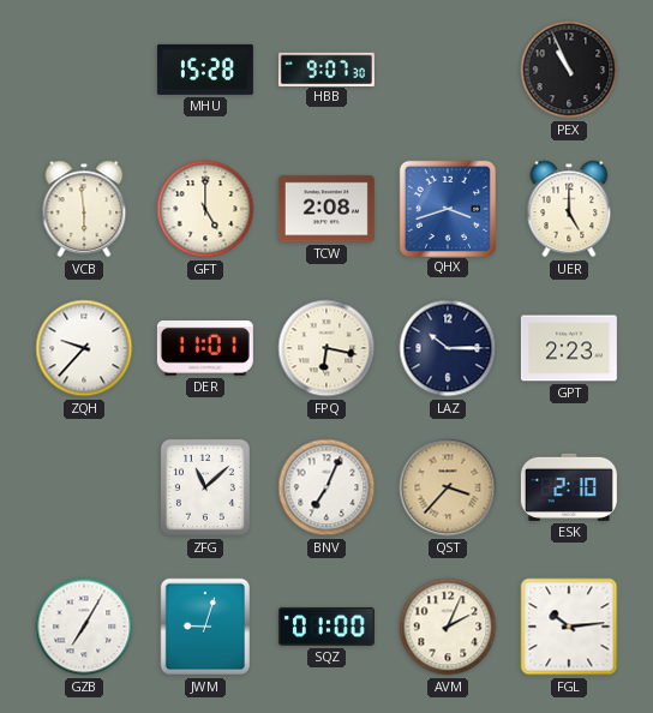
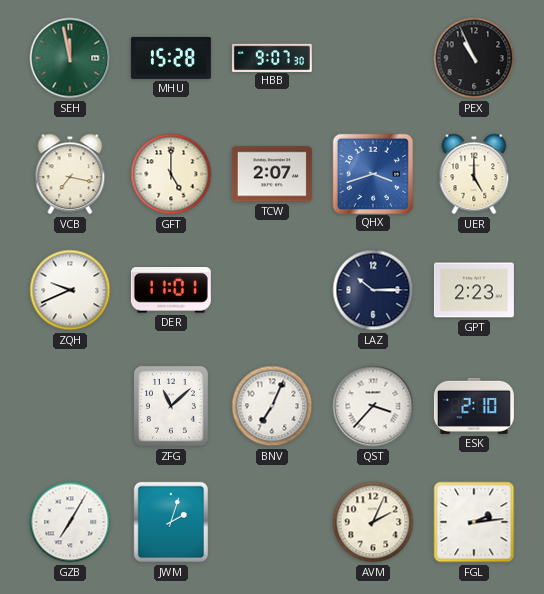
SEH: none -> 11:58
VCB: 5:59 -> 7:17
TCW: 2:08 -> 2:07
ZQH: 9:37 -> 9:41
FPQ: 6:17 -> none
QST dial: champagne -> white
JWM: 9:03 -> 2:03
SQZ: 01:00 -> none
FGL: 10:14 -> 2:14
